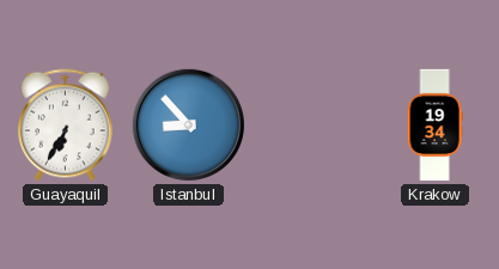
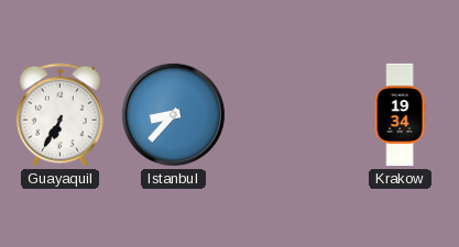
Istanbul: 8:53 -> 8:37
